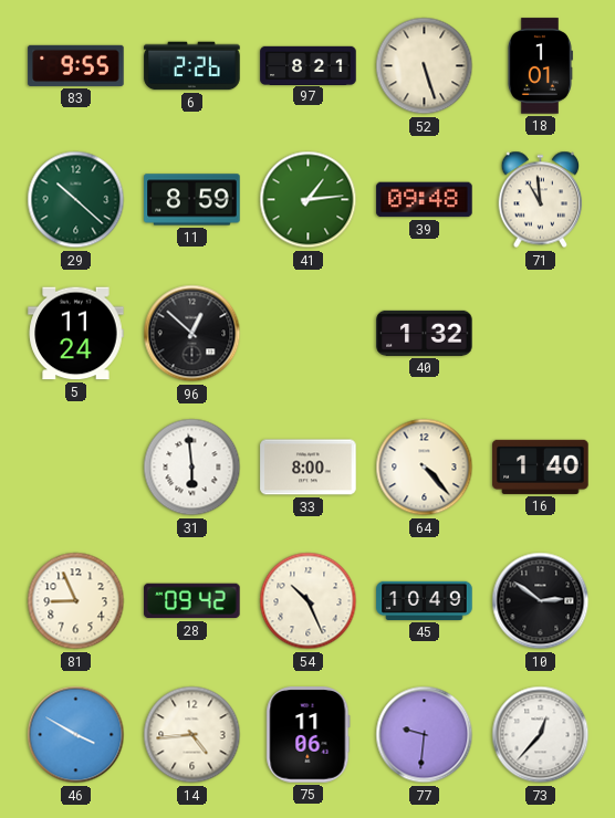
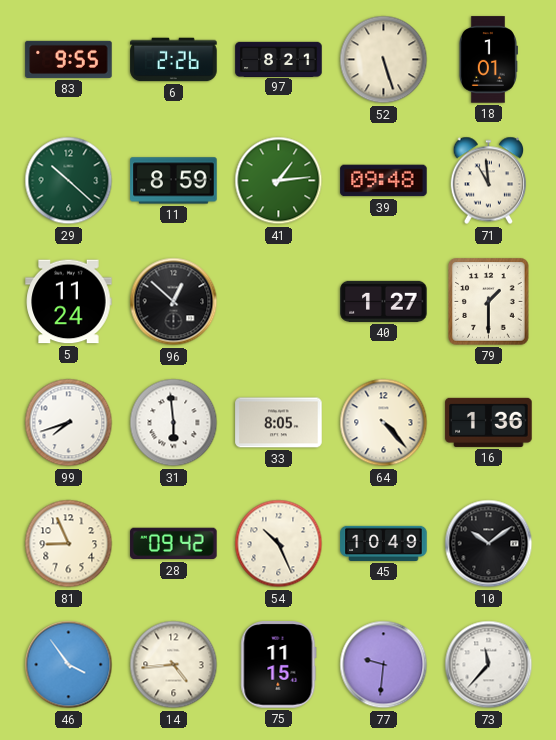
40: 1:32 -> 1:27
79: none -> 1:30
99: none -> 7:42
33: 8:00 -> 8:05
16: 1:40 -> 1:36
10: 2:51 -> 10:09
46: 3:50 -> 3:54
75: 11:06 -> 11:15
73: 12:37 -> 11:37
